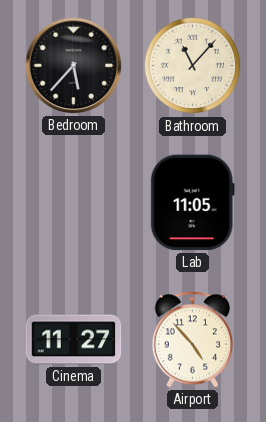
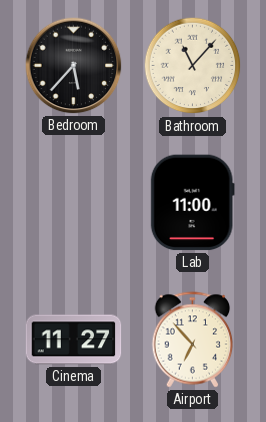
Lab: 11:05 -> 11:00
Airport: 4:53 -> 6:53
